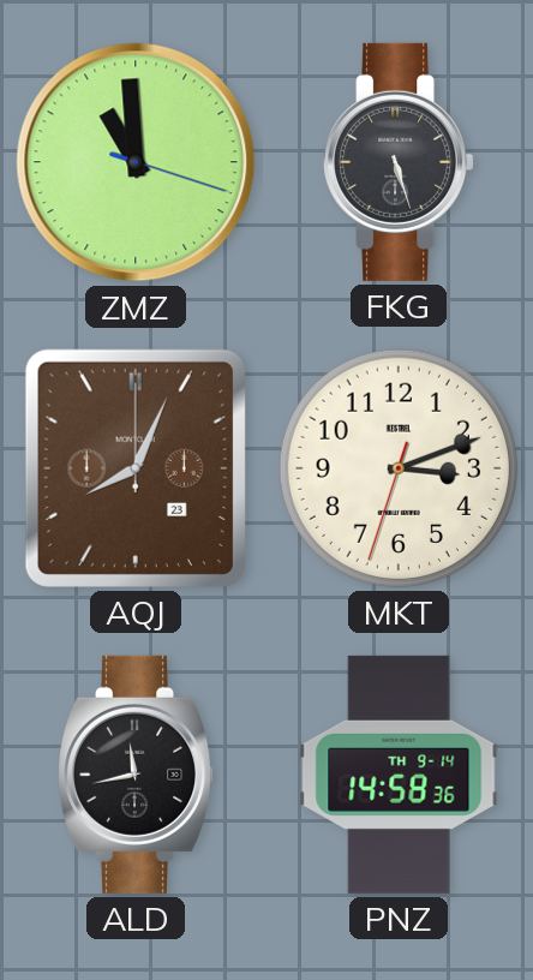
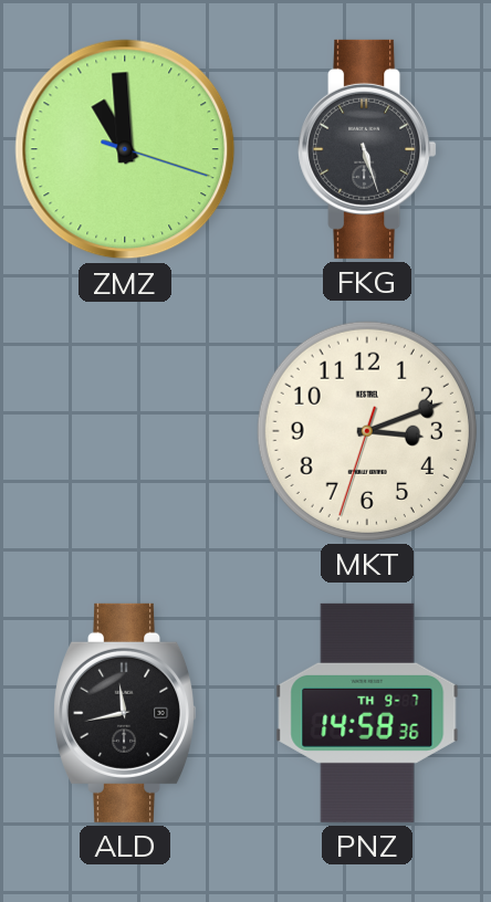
AQJ: 8:04 -> none
PNZ date: TH 9-14 -> TH 9-7
